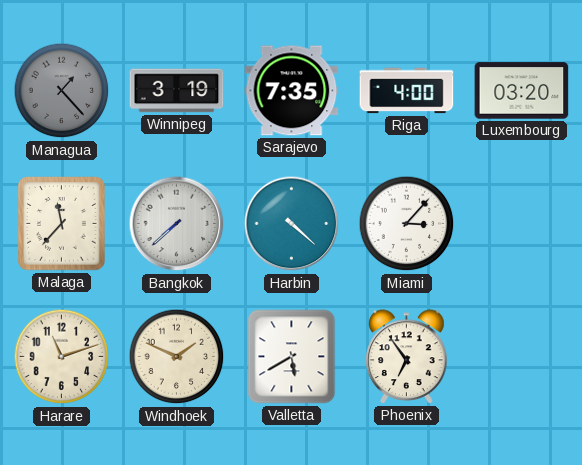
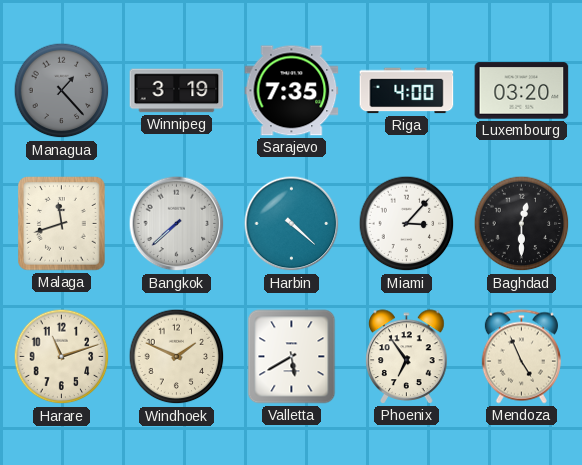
Malaga: 11:37 -> 11:42
Baghdad: none -> 12:30
Mendoza: none -> 4:56
